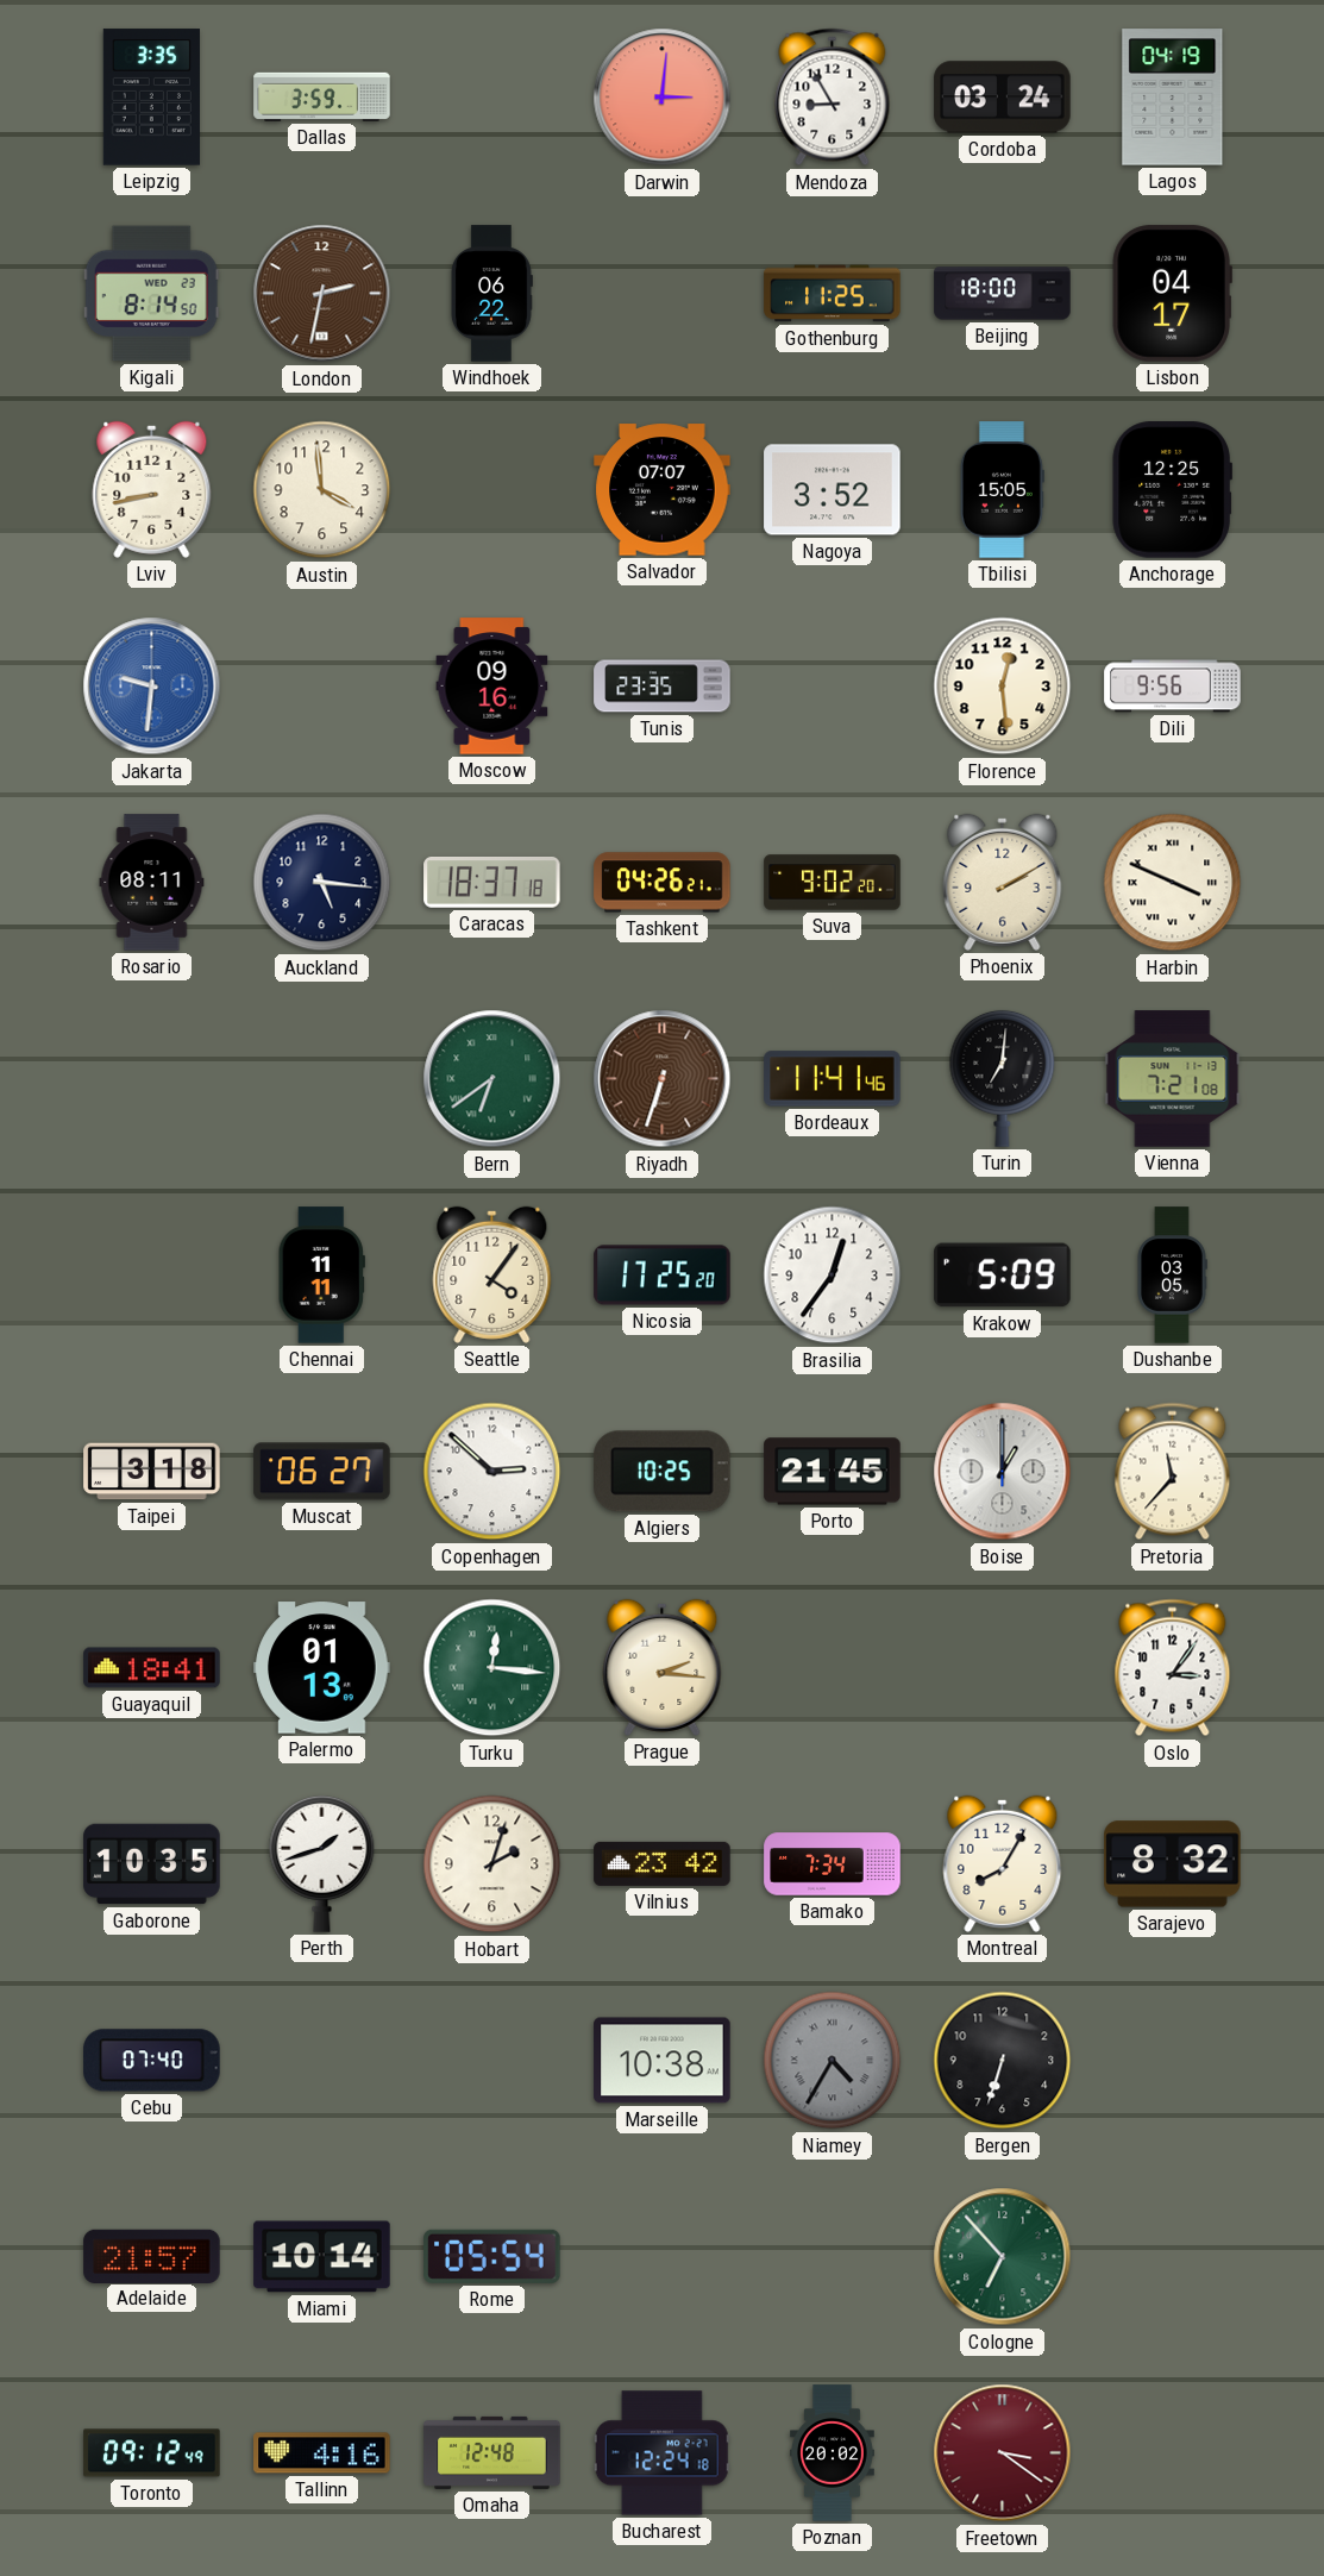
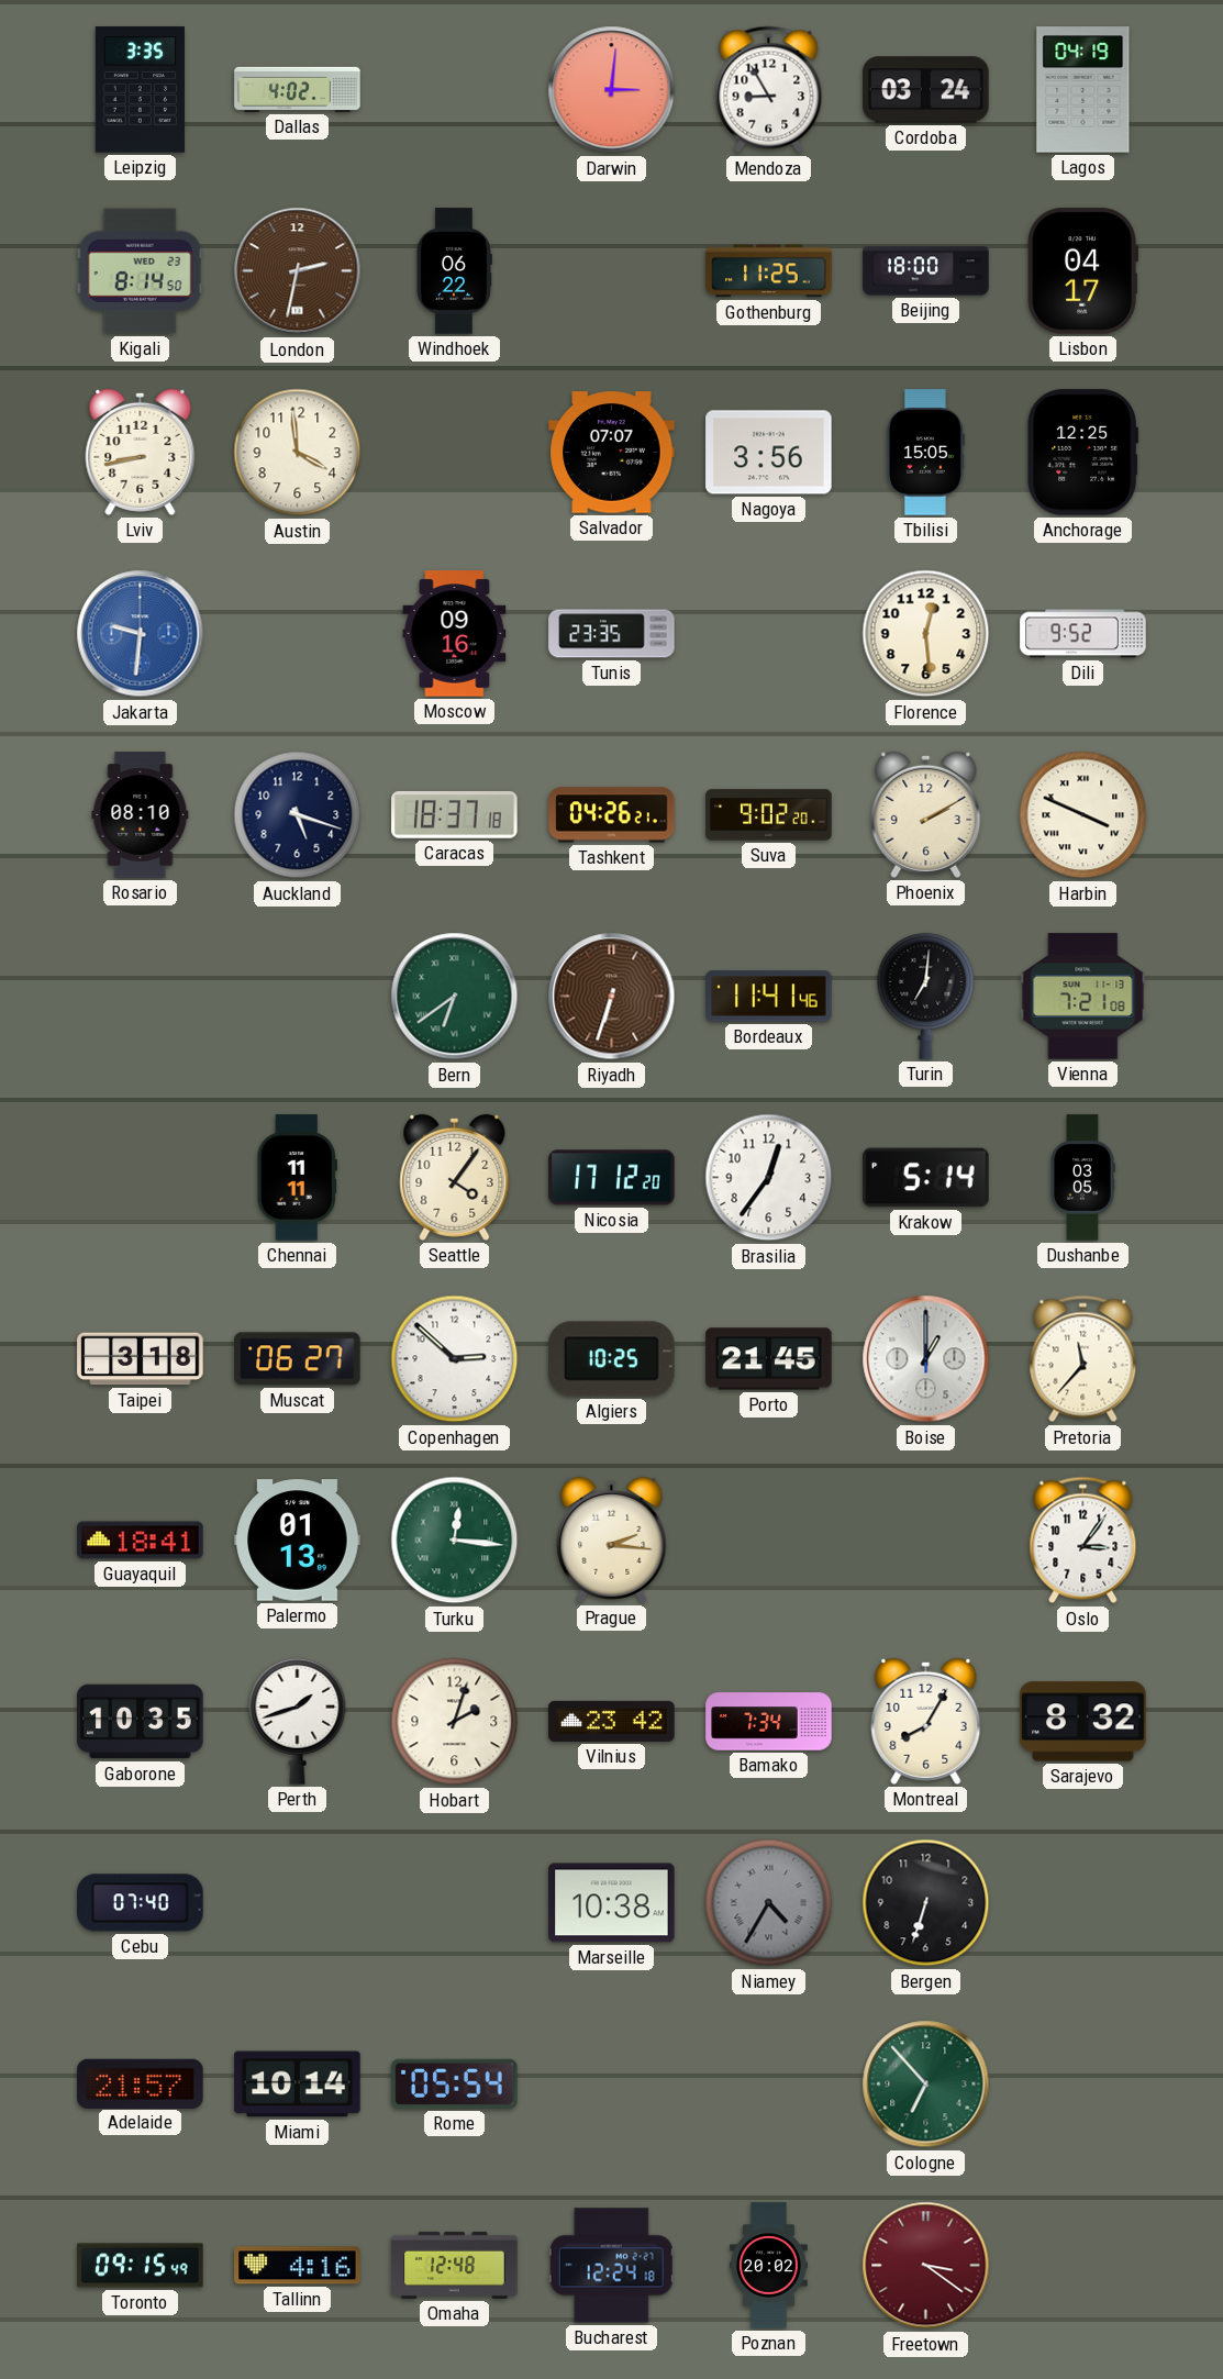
Dallas: 3:59 -> 4:02
Nagoya: 3:52 -> 3:56
Dili: 9:56 -> 9:52
Rosario: 08:11 -> 08:10
Auckland: 5:16 -> 5:18
Nicosia: 17:25 -> 17:12
Krakow: 5:09 -> 5:14
Toronto: 09:12 -> 09:15
